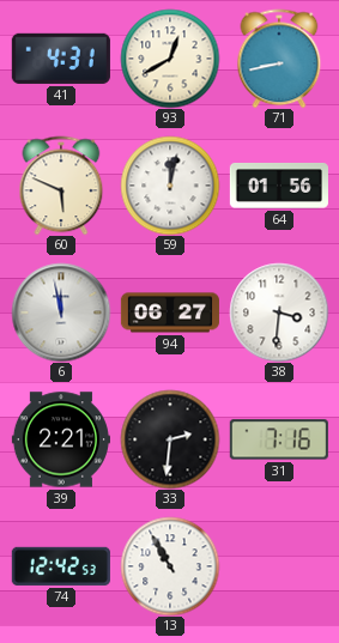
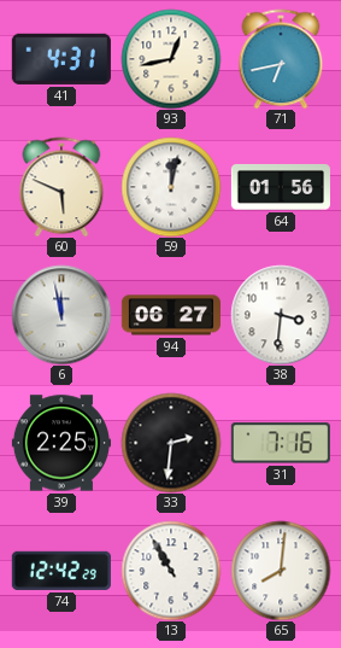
93: 12:40 -> 12:43
71: 8:43 -> 6:43
39: 2:21 -> 2:25
74: 12:42:53 -> 12:42:29
65: none -> 8:01
